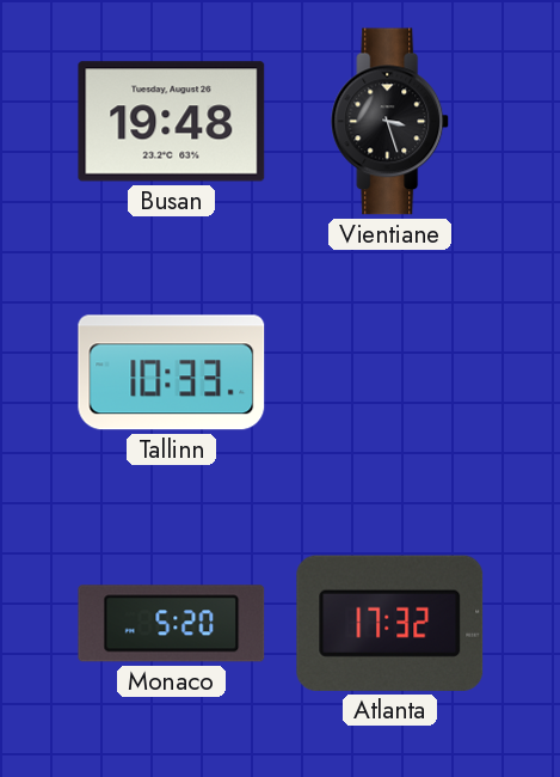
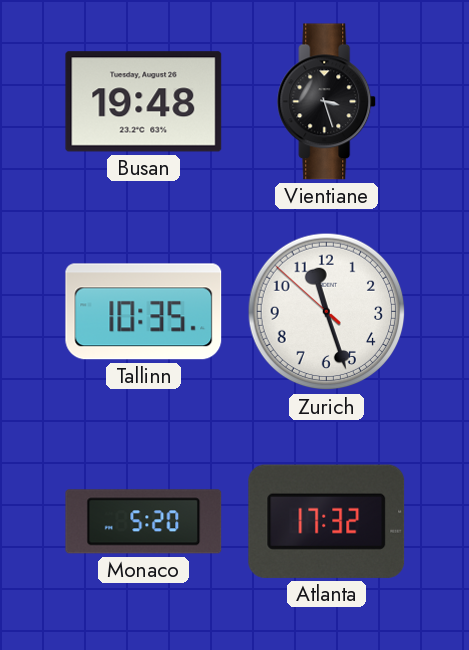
Tallinn: 10:33 -> 10:35
Zurich: none -> 11:26
